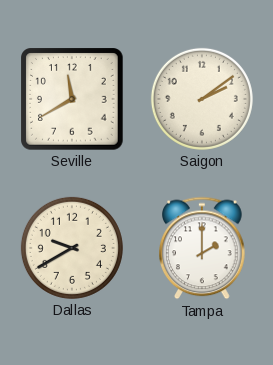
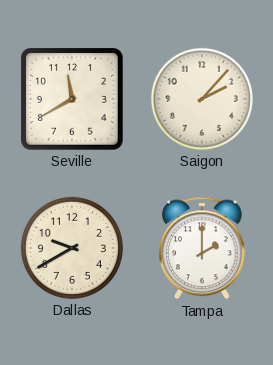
Saigon: 2:09 -> 2:07
